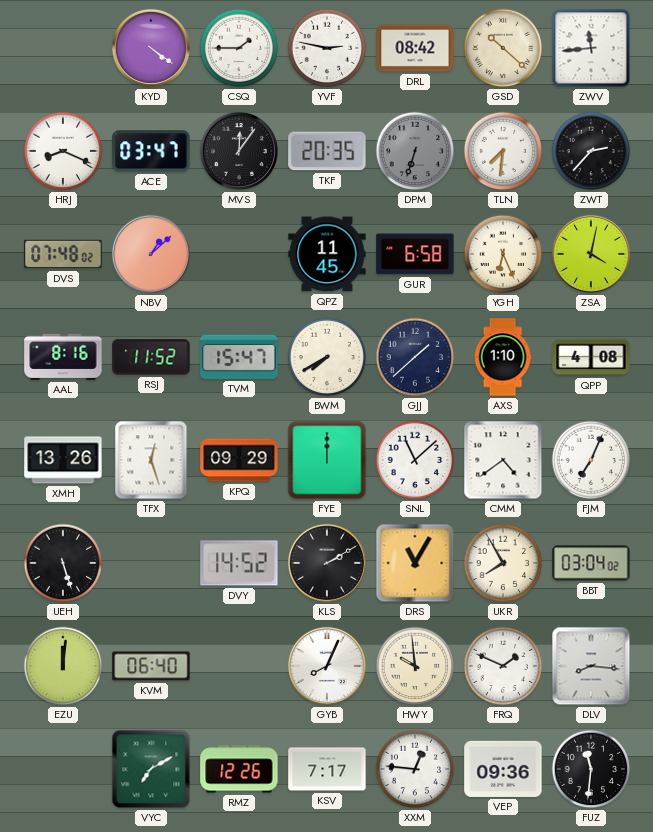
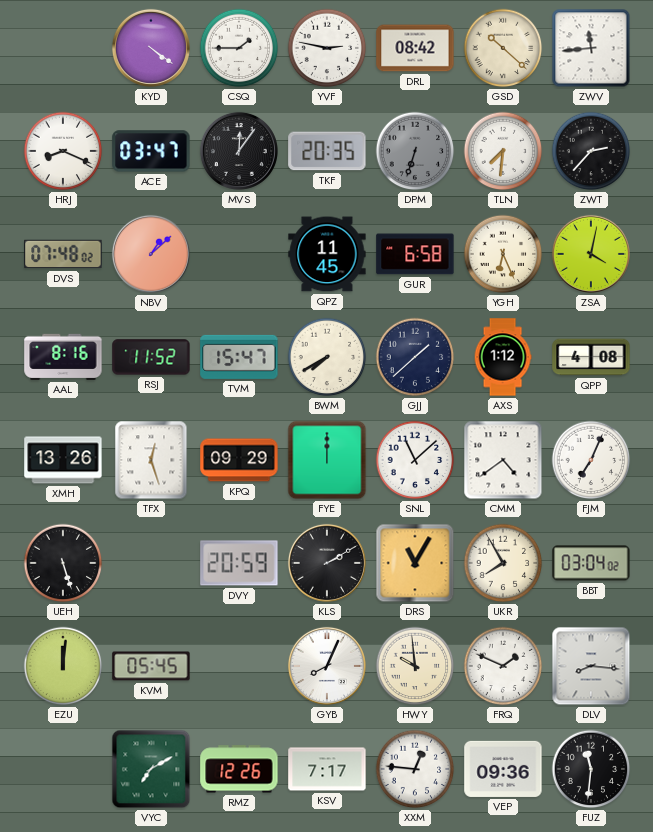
AXS: 1:10 -> 1:12
DVY: 14:52 -> 20:59
KVM: 06:40 -> 05:45
